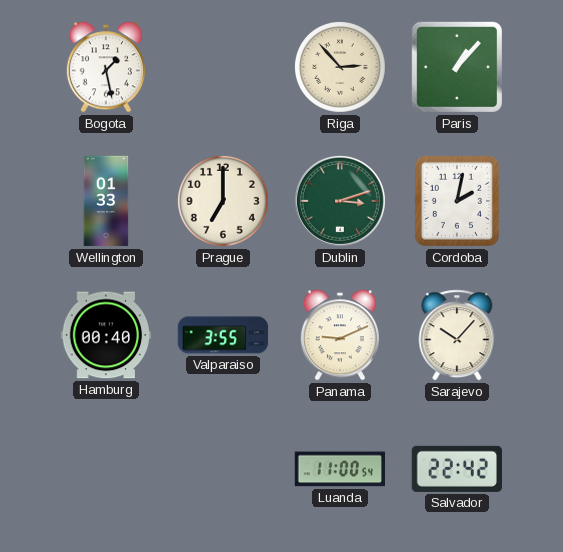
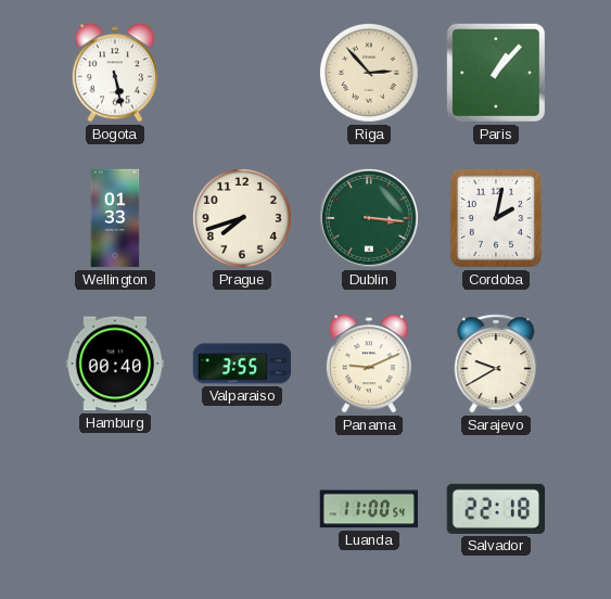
Bogota: 1:28 -> 5:28
Prague: 7:00 -> 7:42
Dublin: 3:12 -> 3:16
Sarajevo: 10:07 -> 9:40
Salvador: 22:42 -> 22:18
